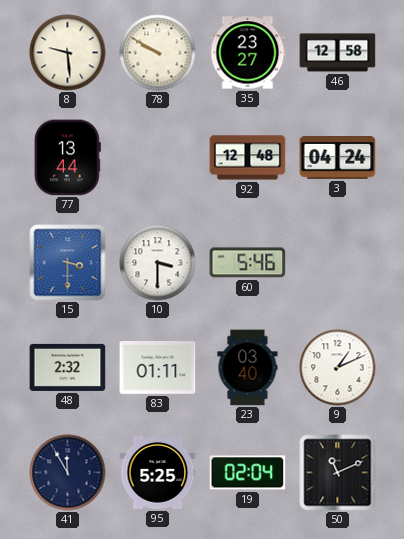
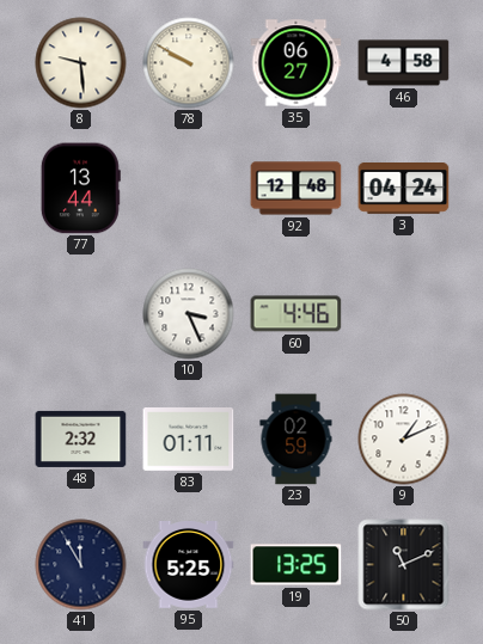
35: 23:27 -> 06:27
46: 12:58 -> 4:58
15: 3:30 -> none
10: 3:30 -> 3:26
60: 5:46 -> 4:46
23: 03:40 -> 02:59
19: 02:04 -> 13:25
